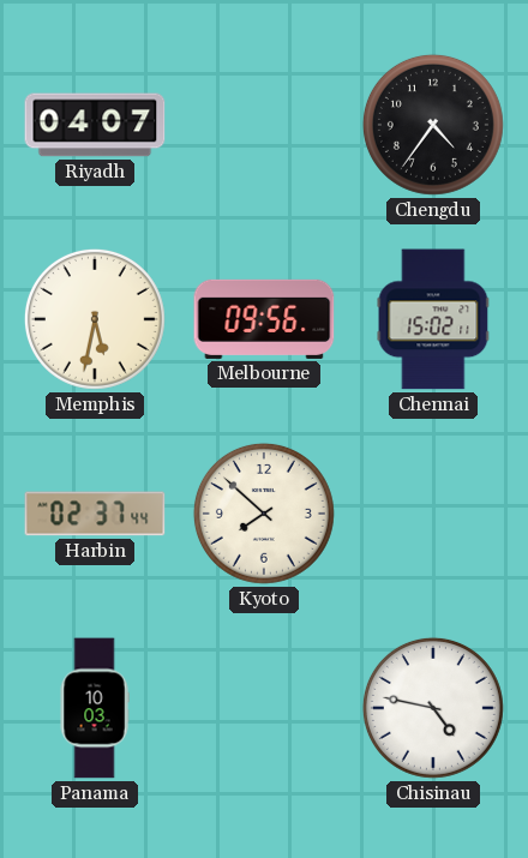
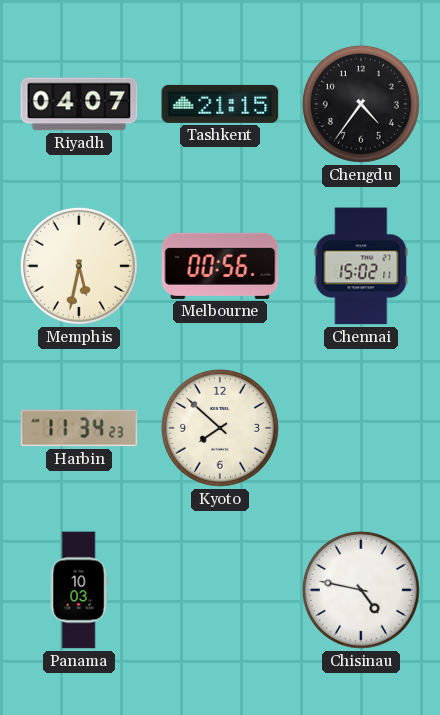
Tashkent: none -> 21:15
Melbourne: 09:56 -> 00:56
Harbin: 02:37 -> 11:34
